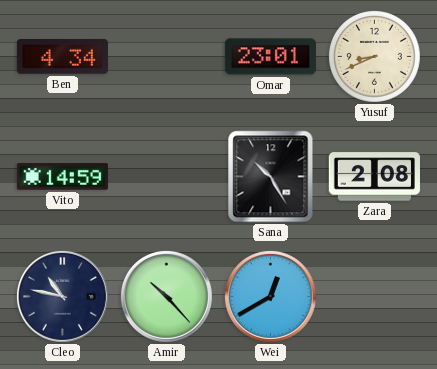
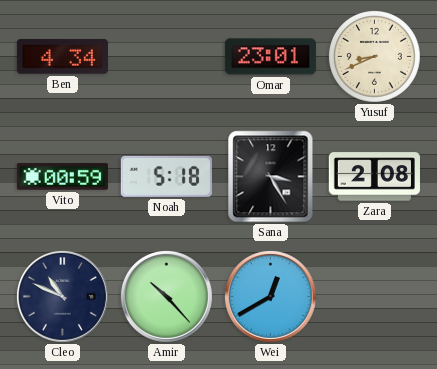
Vito: 14:59 -> 00:59
Noah: none -> 5:18
Sana: 10:25 -> 3:25
Cleo: 10:47 -> 10:49
